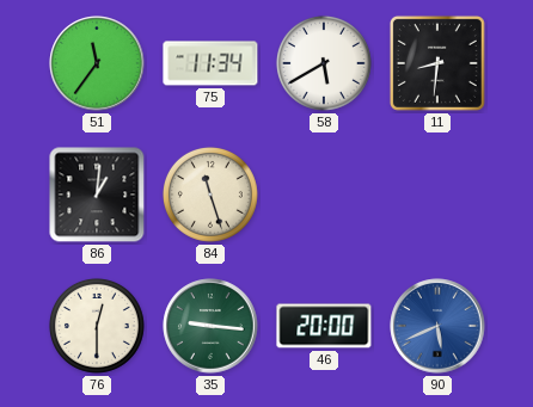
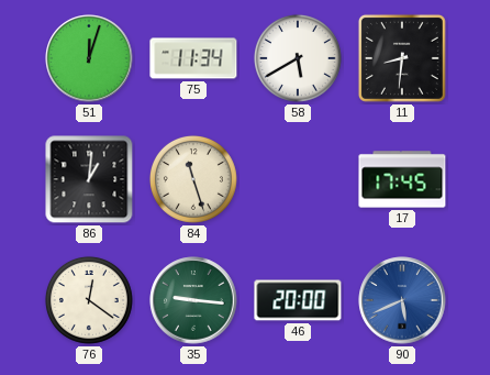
51: 11:36 -> 12:03
17: none -> 17:45
76: 12:30 -> 12:21
